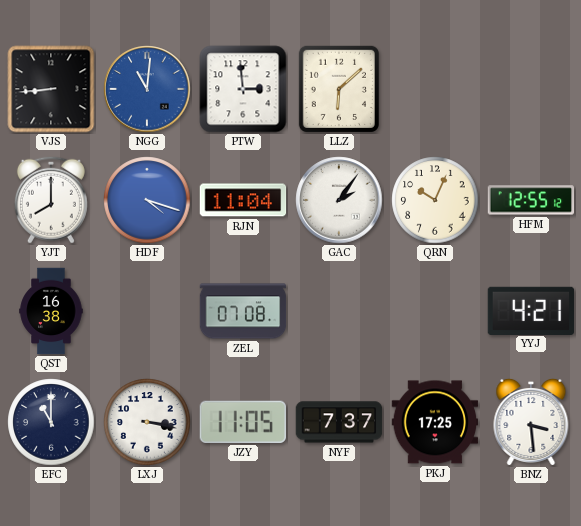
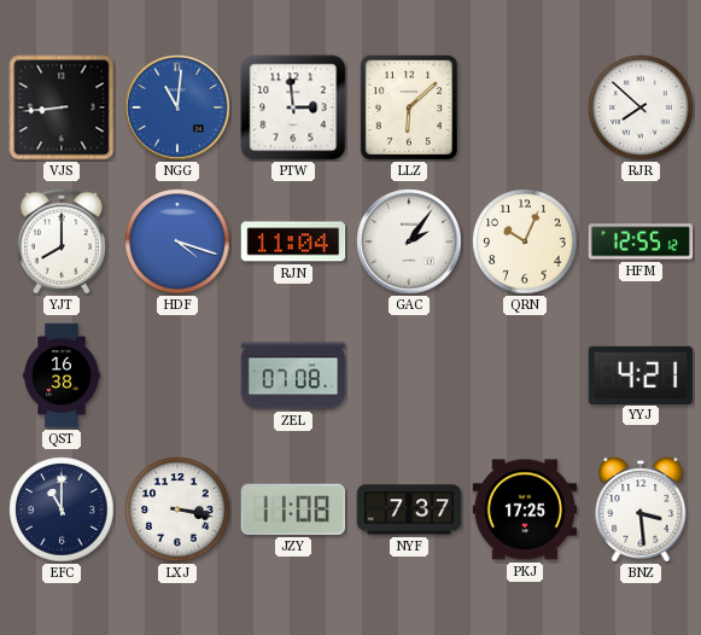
RJR: none -> 7:52
JZY: 11:05 -> 11:08
